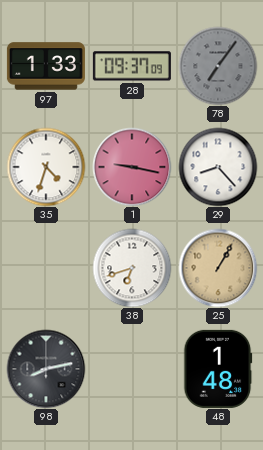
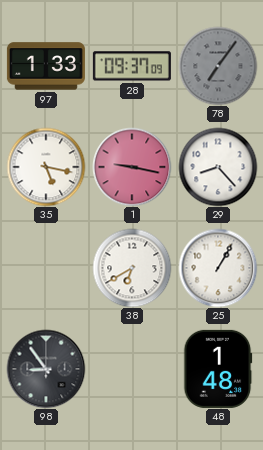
35: 4:33 -> 5:17
38: 6:42 -> 6:40
25 dial: champagne -> white
98: 8:13 -> 8:54
